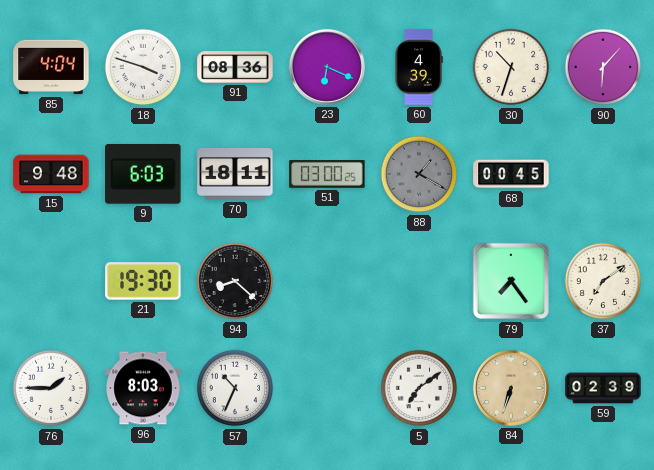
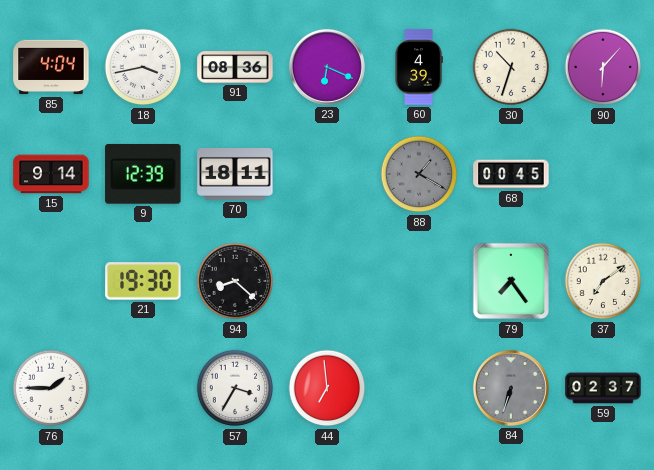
18: 3:48 -> 3:43
15: 9:48 -> 9:14
9: 6:03 -> 12:39
51: 03:00 -> none
96: 8:03 -> none
57: 10:34 -> 3:35
44: none -> 6:59
5: 7:09 -> none
84 dial: champagne -> grey
59: 02:39 -> 02:37
